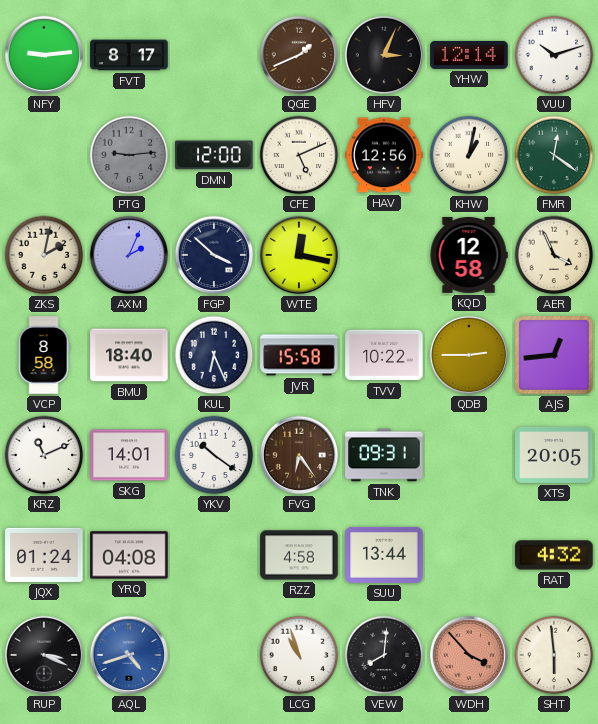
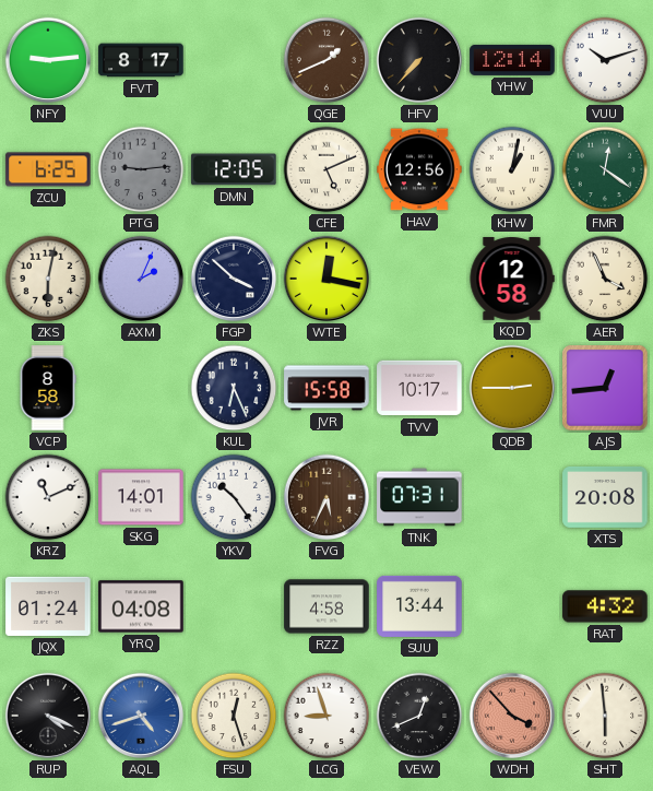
HFV: 3:04 -> 7:37
ZCU: none -> 6:25
DMN: 12:00 -> 12:05
ZKS: 2:02 -> 6:02
BMU: 18:40 -> none
TVV: 10:22 -> 10:17
YKV: 10:21 -> 10:24
FVG: 6:24 -> 5:34
TNK: 09:31 -> 07:31
XTS: 20:05 -> 20:08
RUP: 3:19 -> 4:19
FSU: none -> 12:27
LCG: 10:57 -> 8:57
VEW: 8:01 -> 12:41
